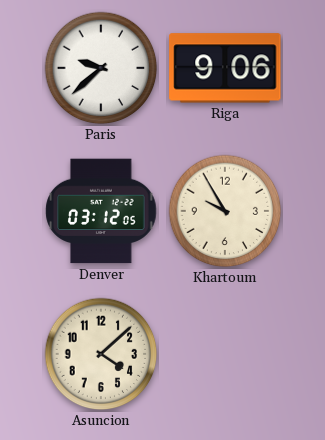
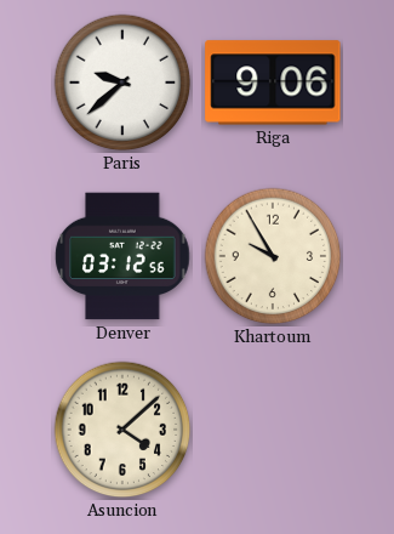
Denver: 03:12:05 -> 03:12:56
